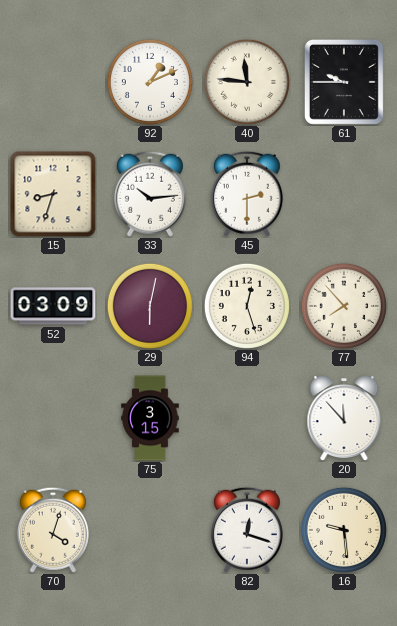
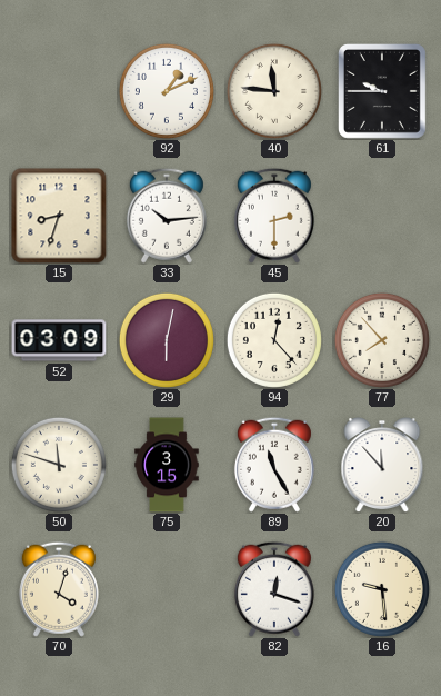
94: 12:27 -> 12:23
50: none -> 11:48
89: none -> 11:25
